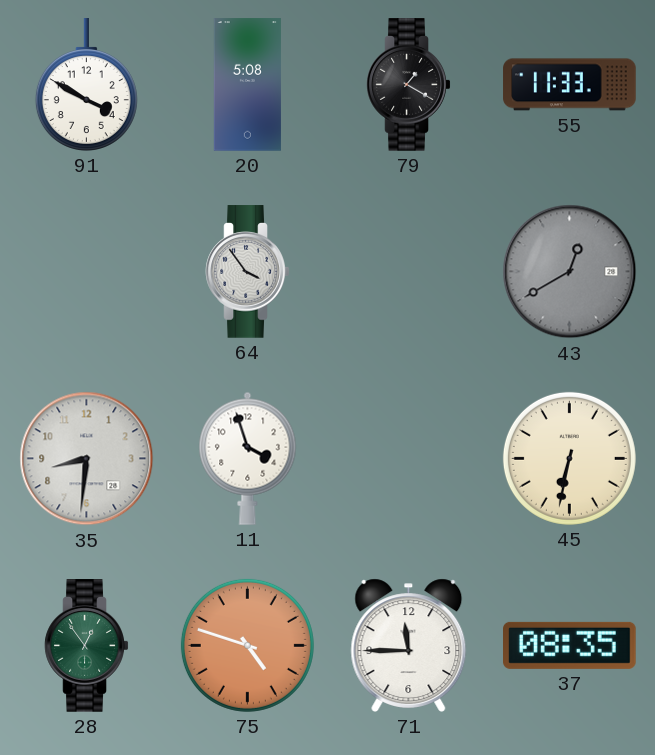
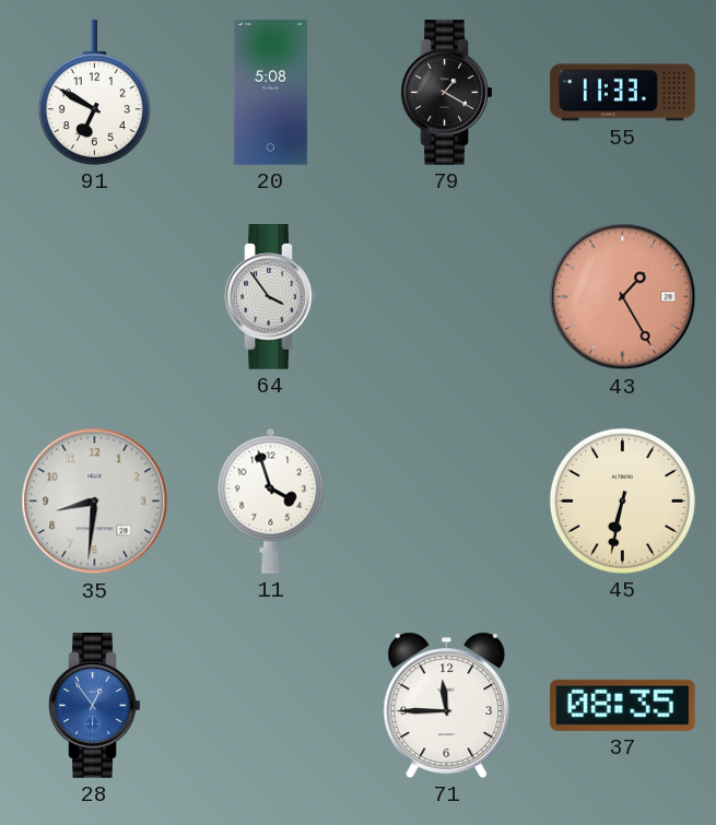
91: 3:50 -> 6:50
43: 12:40 -> 1:25
43 dial: grey -> salmon
28 dial: green -> blue
75: 4:48 -> none
